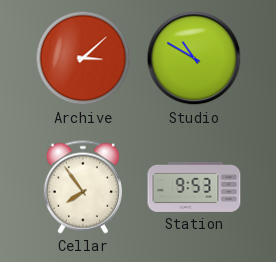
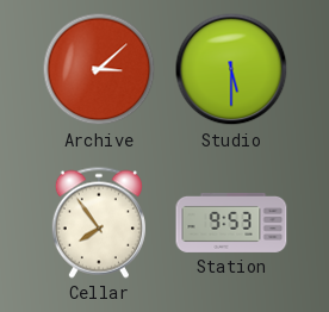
Studio: 10:50 -> 5:30
